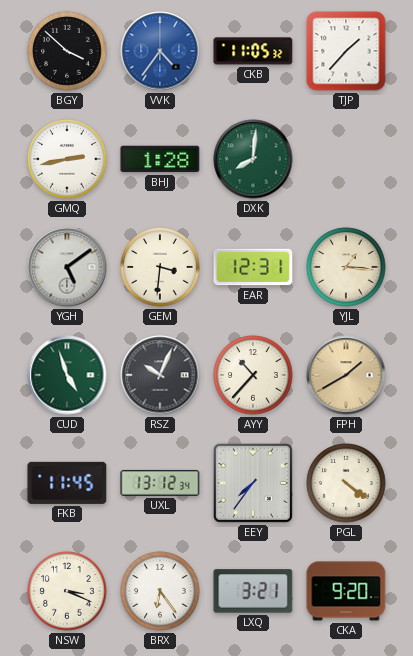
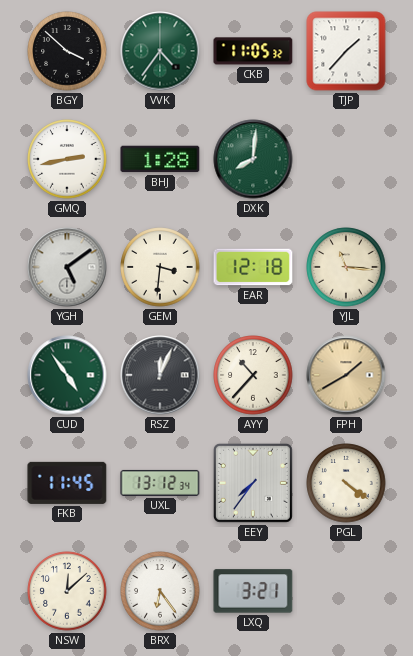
VVK dial: blue -> green
EAR: 12:31 -> 12:18
YJL: 1:16 -> 11:16
CUD: 4:57 -> 4:54
RSZ: 10:04 -> 12:04
NSW: 3:19 -> 12:08
CKA: 9:20 -> none
